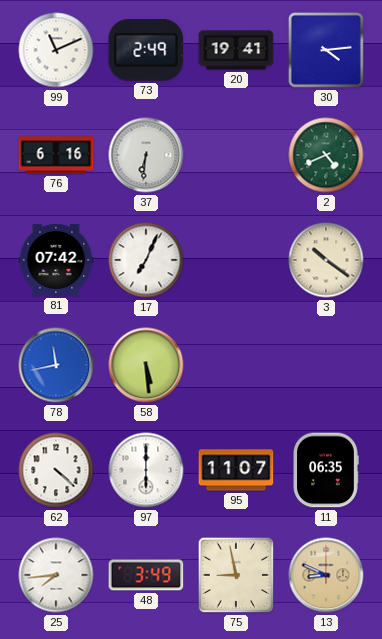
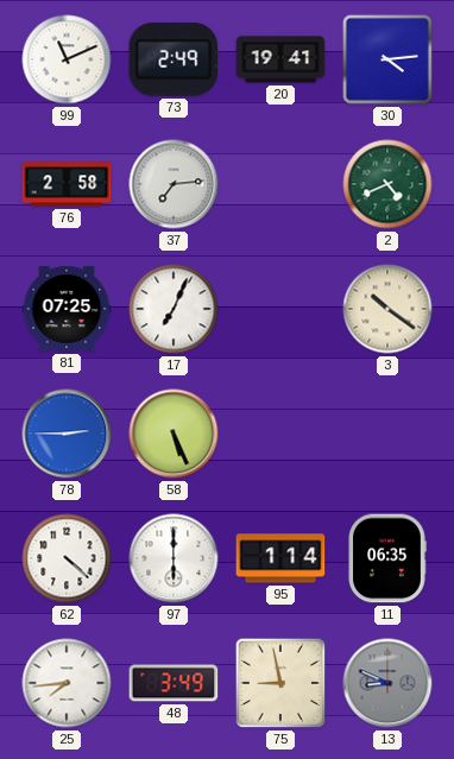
76: 6:16 -> 2:58
37: 6:31 -> 7:14
81: 07:42 -> 07:25
78: 11:43 -> 2:45
58: 5:29 -> 5:26
95: 11:07 -> 1:14
13 dial: champagne -> grey
